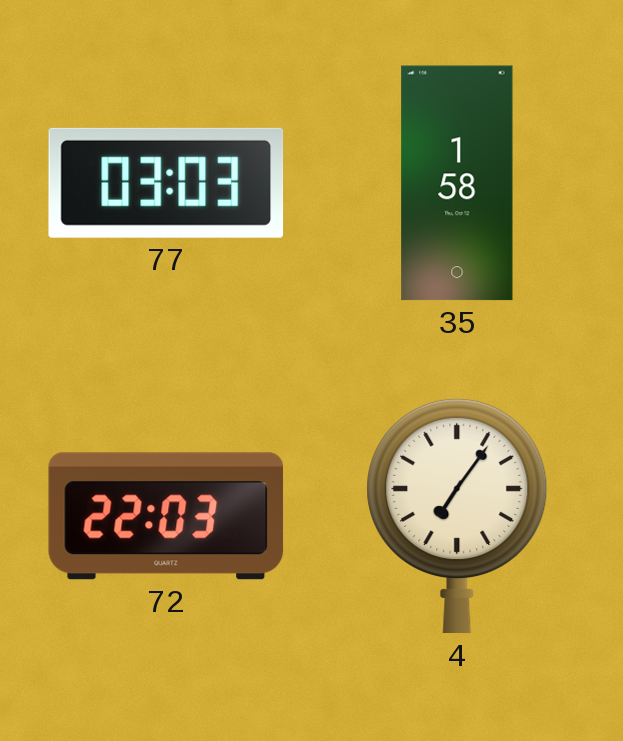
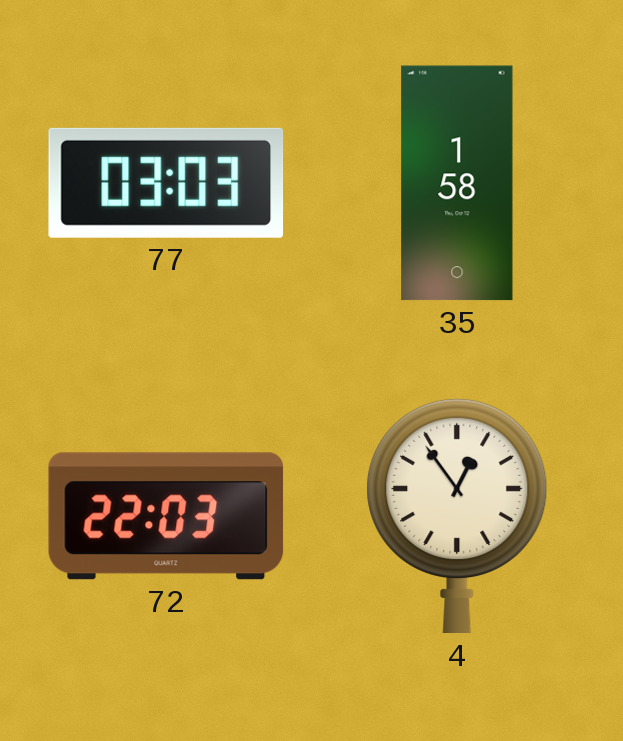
4: 7:06 -> 12:54
